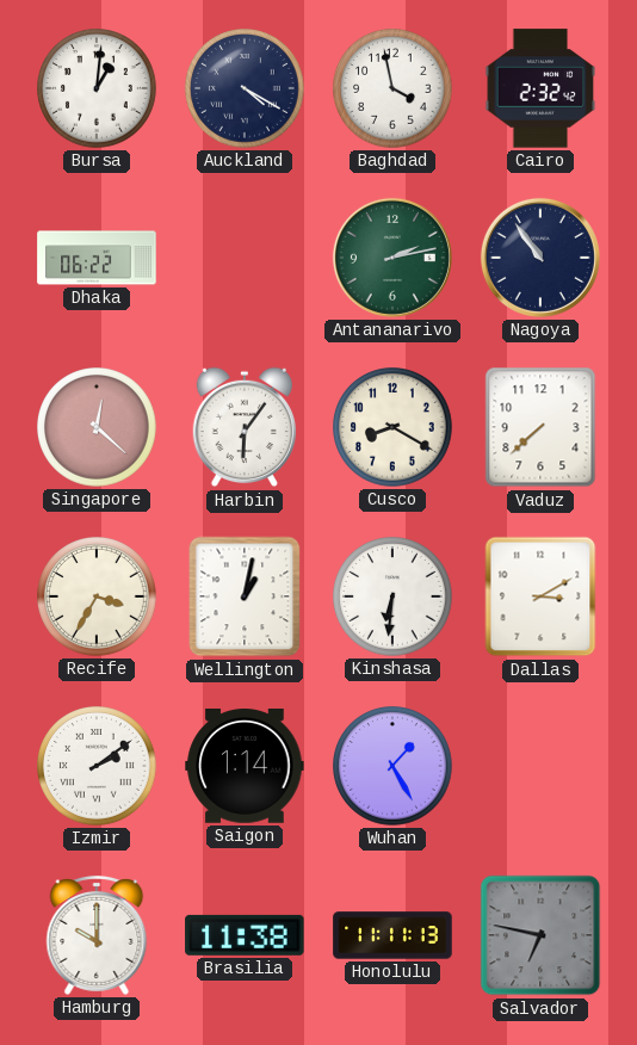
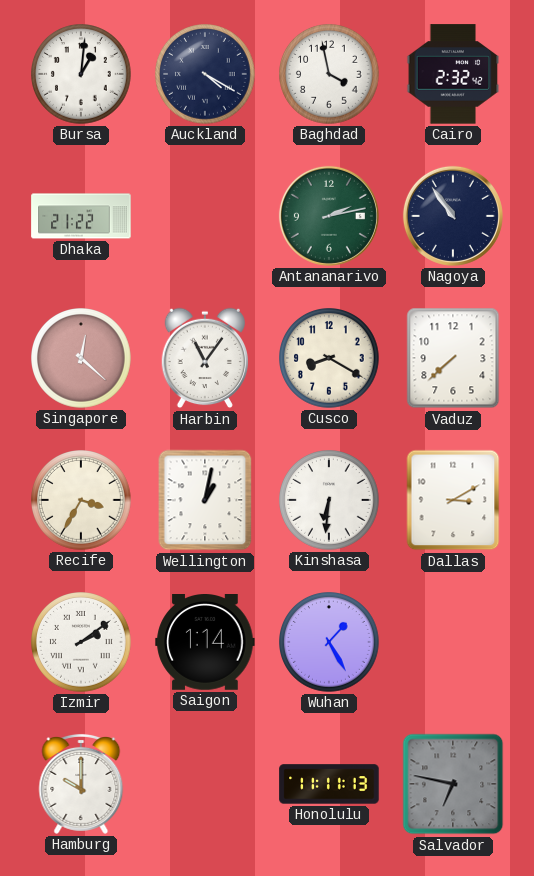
Dhaka: 06:22 -> 21:22
Harbin: 6:06 -> 11:06
Brasilia: 11:38 -> none
